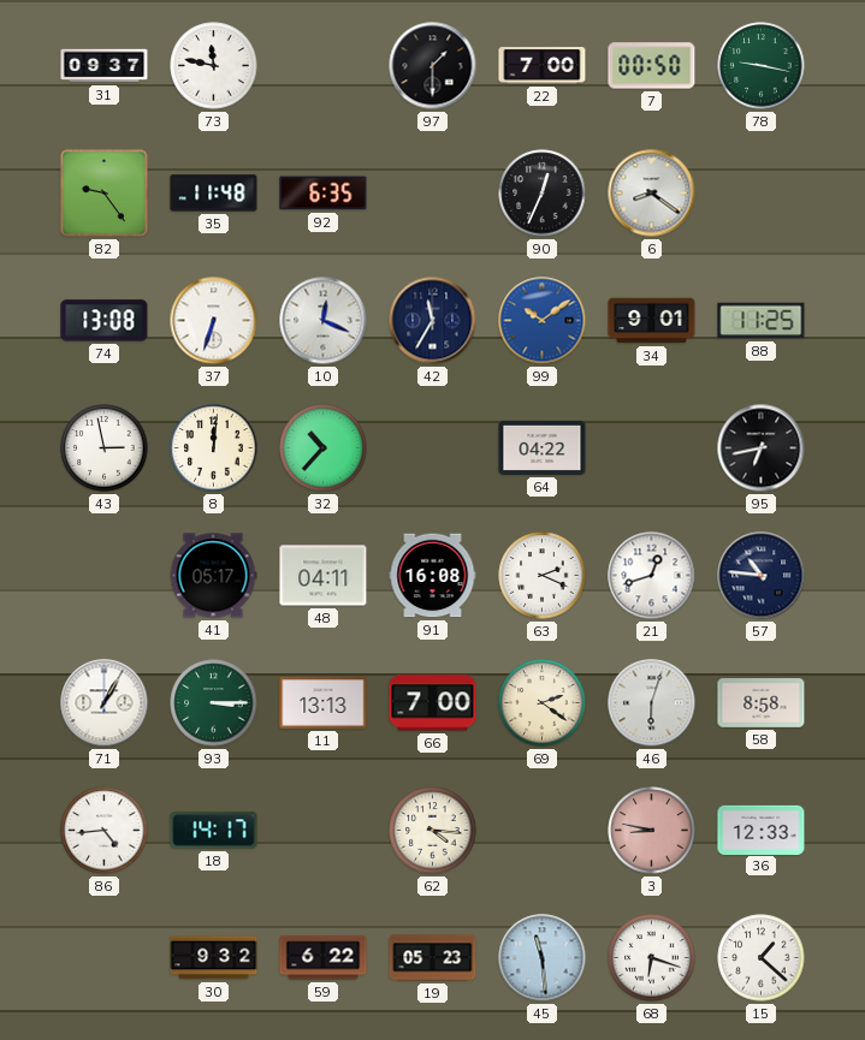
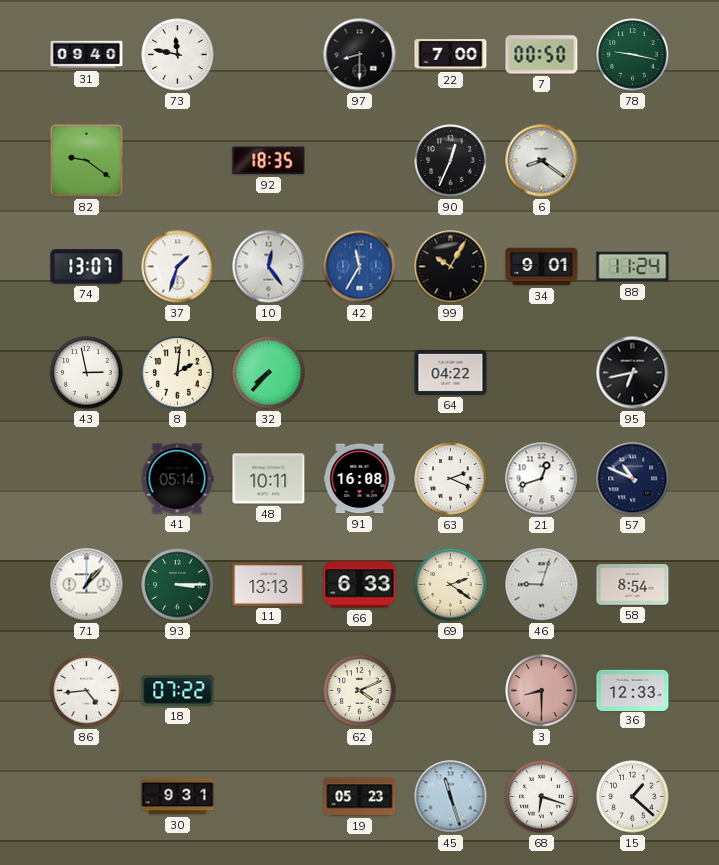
31: 09:37 -> 09:40
97: 1:30 -> 8:30
82: 9:24 -> 9:21
35: 11:48 -> none
92: 6:35 -> 18:35
74: 13:08 -> 13:07
37: 6:33 -> 1:33
10: 12:19 -> 12:24
42 dial: navy -> blue
99: 10:09 -> 10:05
99 dial: blue -> black
88: 11:25 -> 11:24
8: 12:01 -> 2:01
32: 10:37 -> 7:37
41: 05:17 -> 05:14
48: 04:11 -> 10:11
57: 10:46 -> 10:49
71: 1:05 -> 1:07
66: 7:00 -> 6:33
46: 6:03 -> 9:03
58: 8:58 -> 8:54
18: 14:17 -> 07:22
62: 4:16 -> 4:11
3: 8:47 -> 8:30
30: 9:32 -> 9:31
59: 6:22 -> none
45: 11:29 -> 11:27
